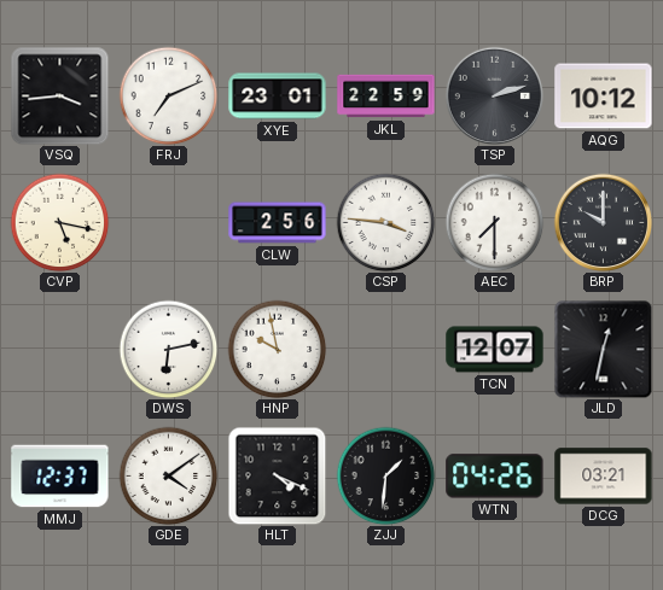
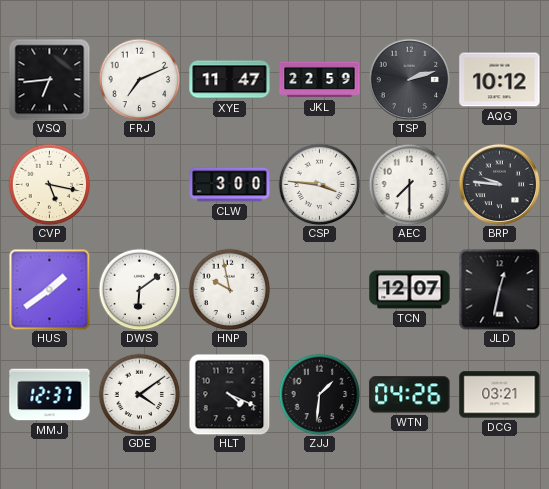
VSQ: 3:44 -> 6:44
XYE: 23:01 -> 11:47
CLW: 2:56 -> 3:00
BRP: 10:00 -> 9:46
HUS: none -> 1:39
DWS: 6:13 -> 6:09
